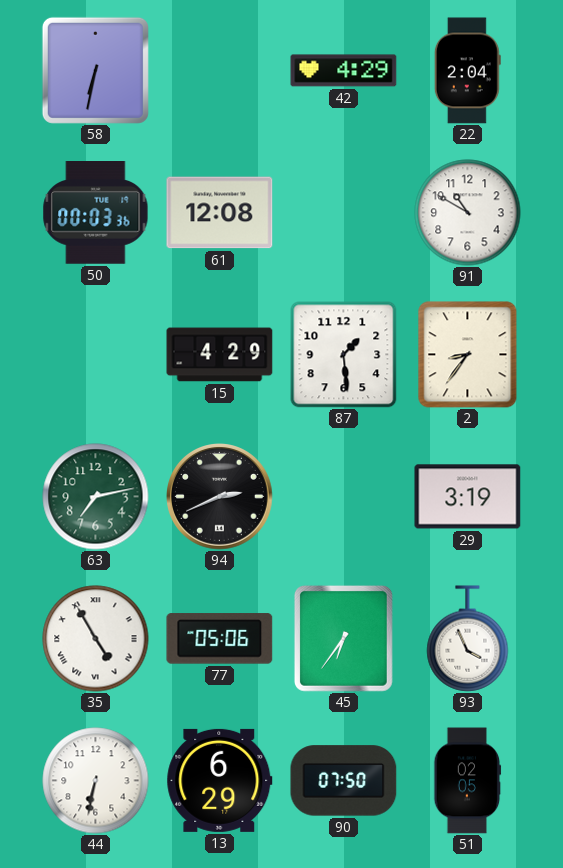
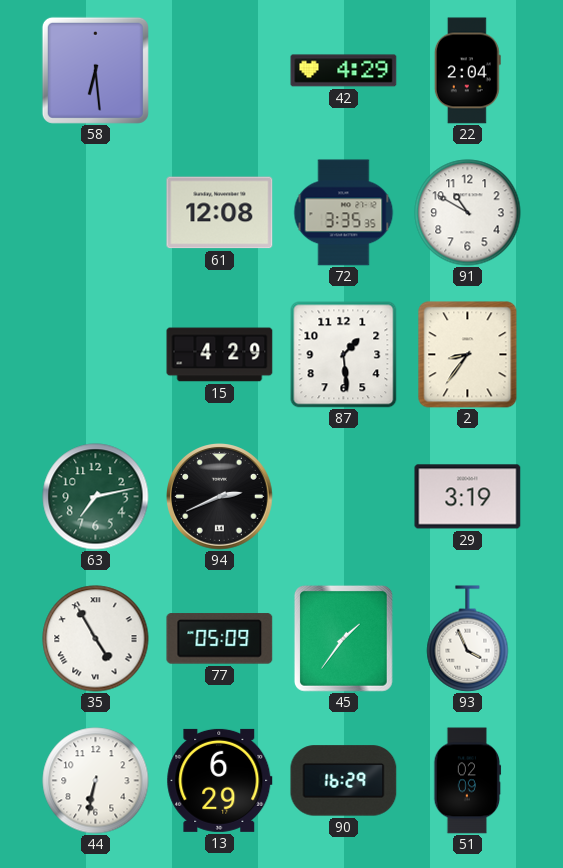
58: 6:32 -> 6:29
50: 00:03 -> none
72: none -> 3:35
77: 05:06 -> 05:09
45: 6:36 -> 1:36
90: 07:50 -> 16:29
51: 02:05 -> 02:09
